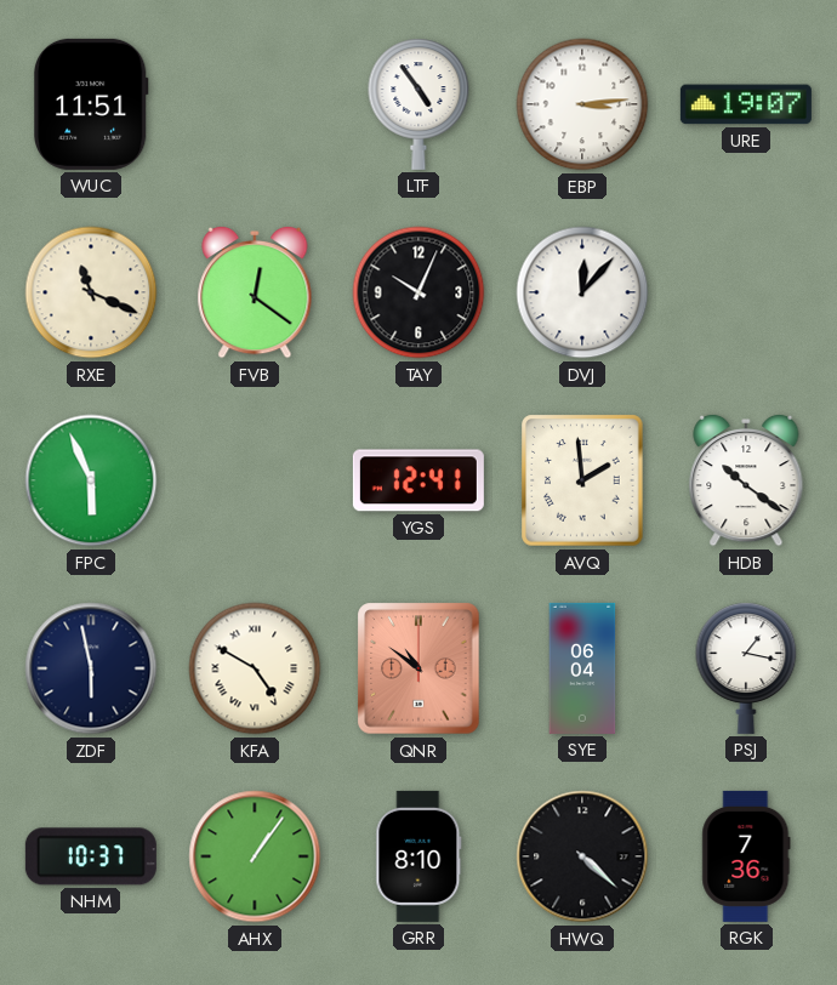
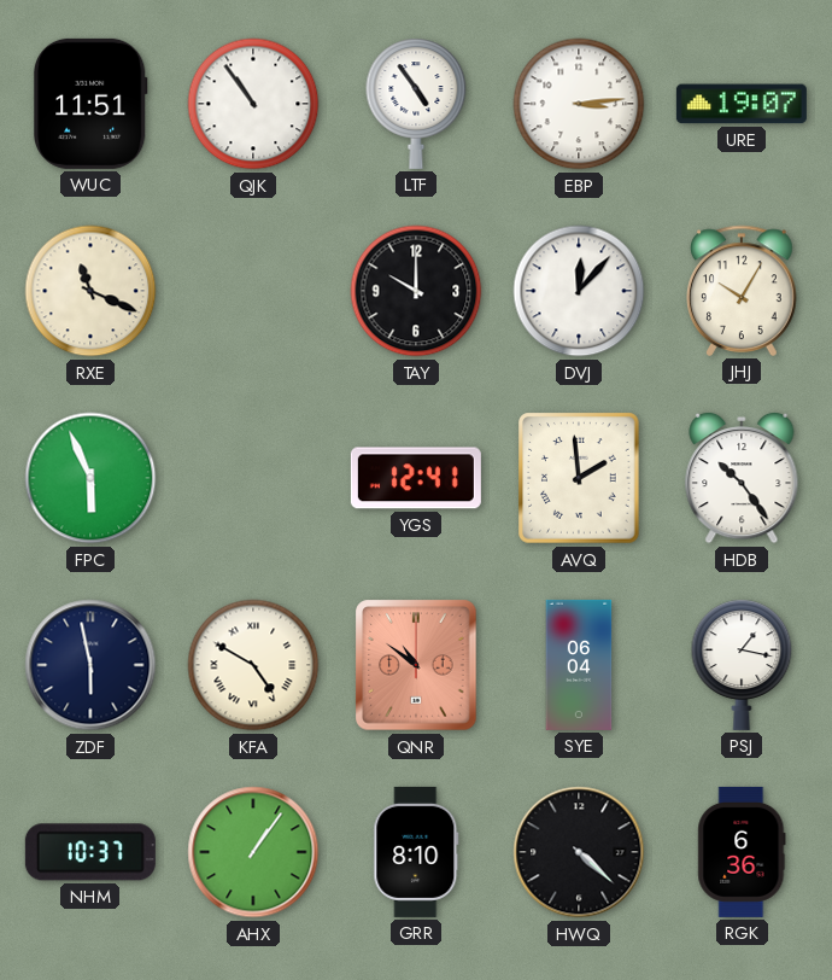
QJK: none -> 10:54
FVB: 12:21 -> none
TAY: 10:04 -> 10:00
JHJ: none -> 10:05
HDB: 10:21 -> 10:24
RGK: 7:36 -> 6:36
